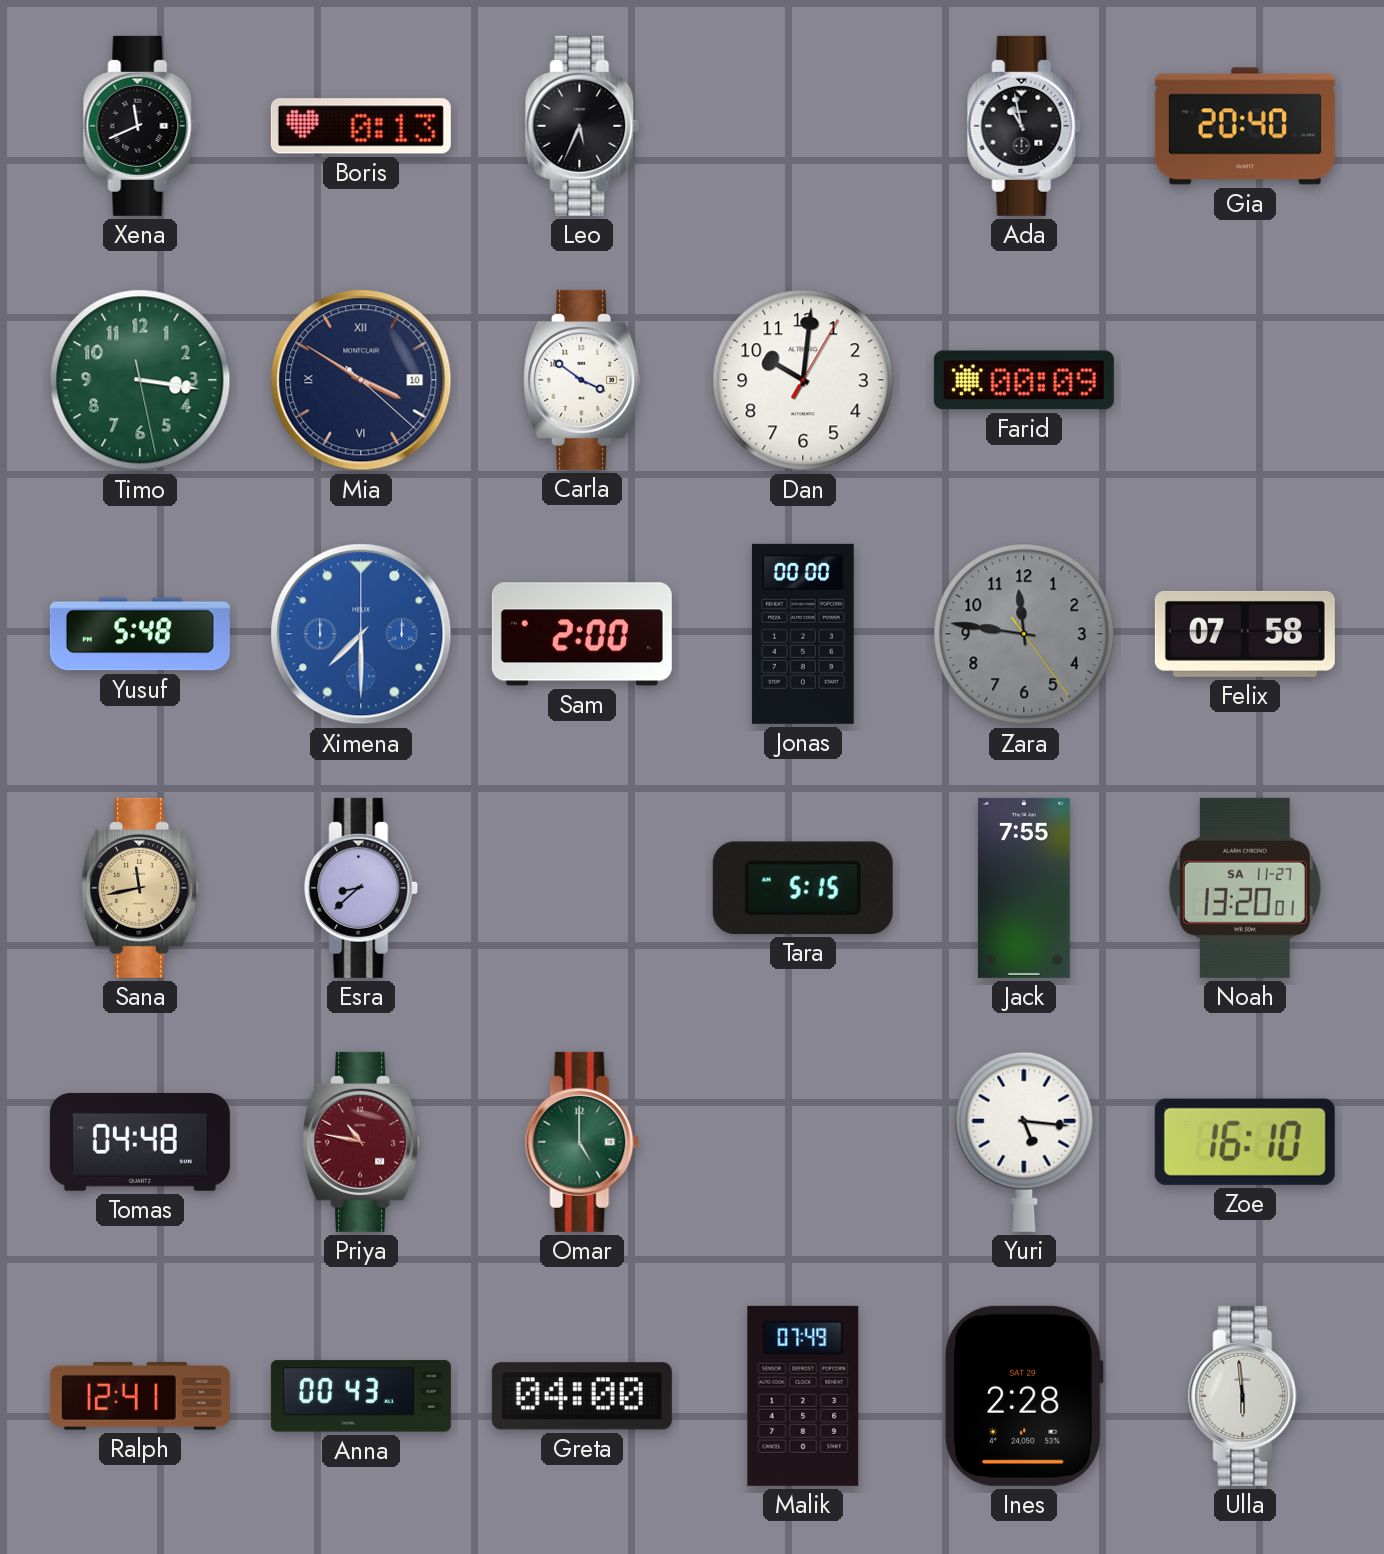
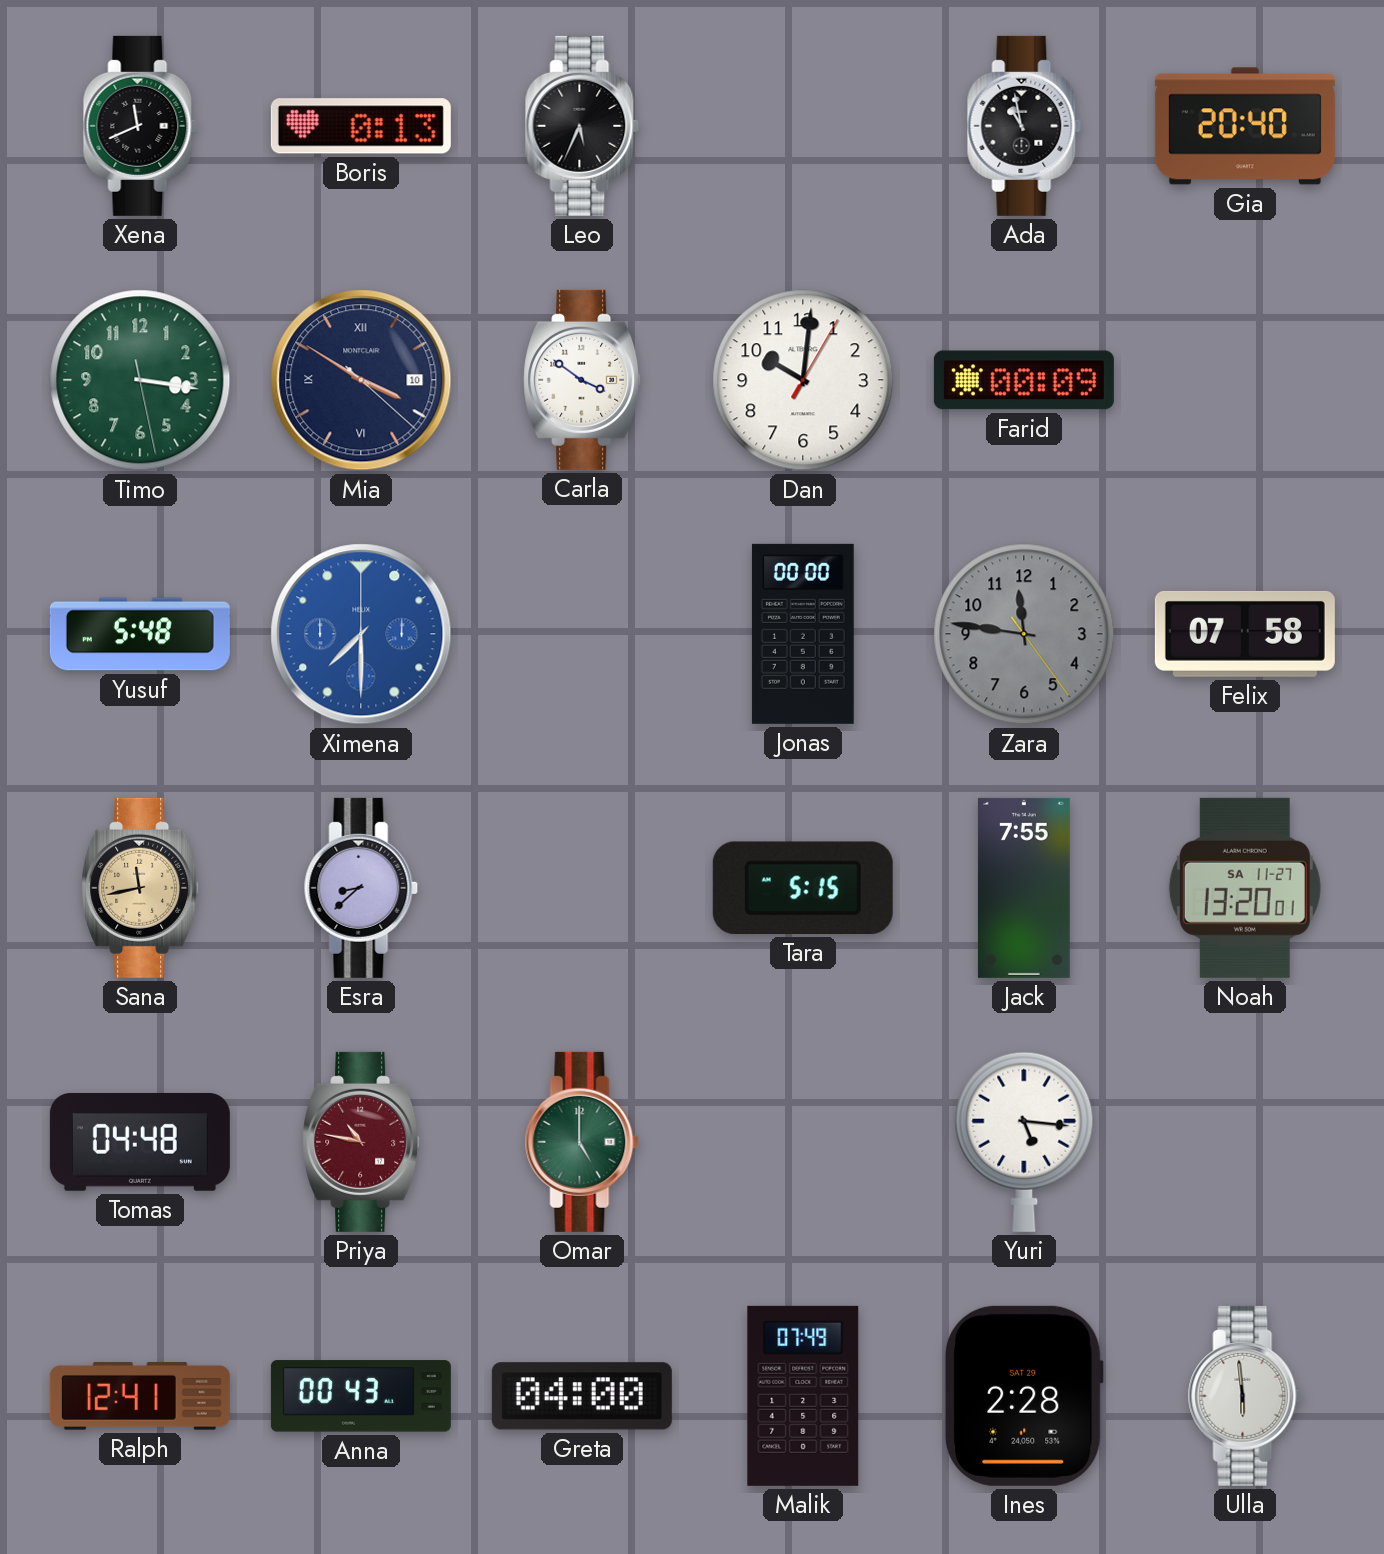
Sam: 2:00 -> none
Zoe: 16:10 -> none
